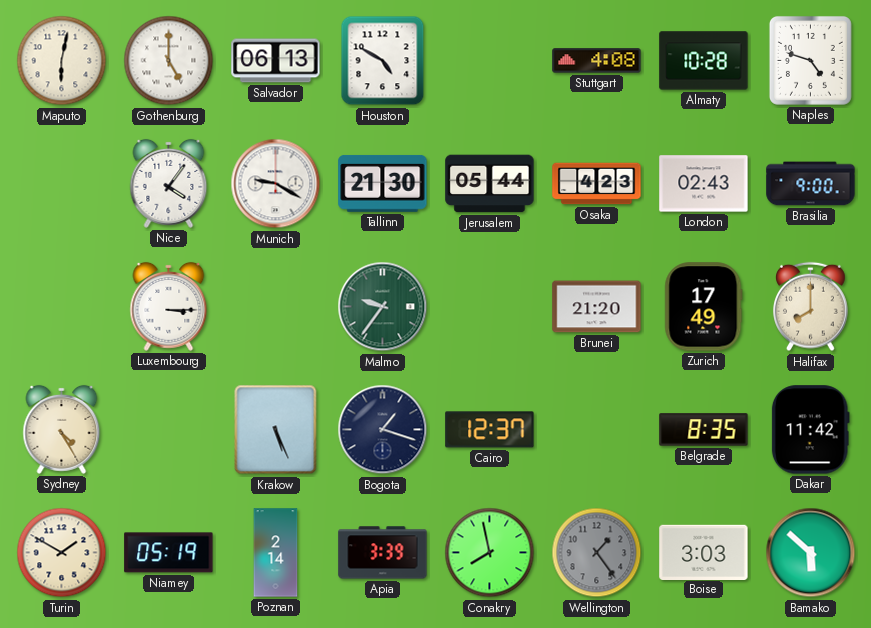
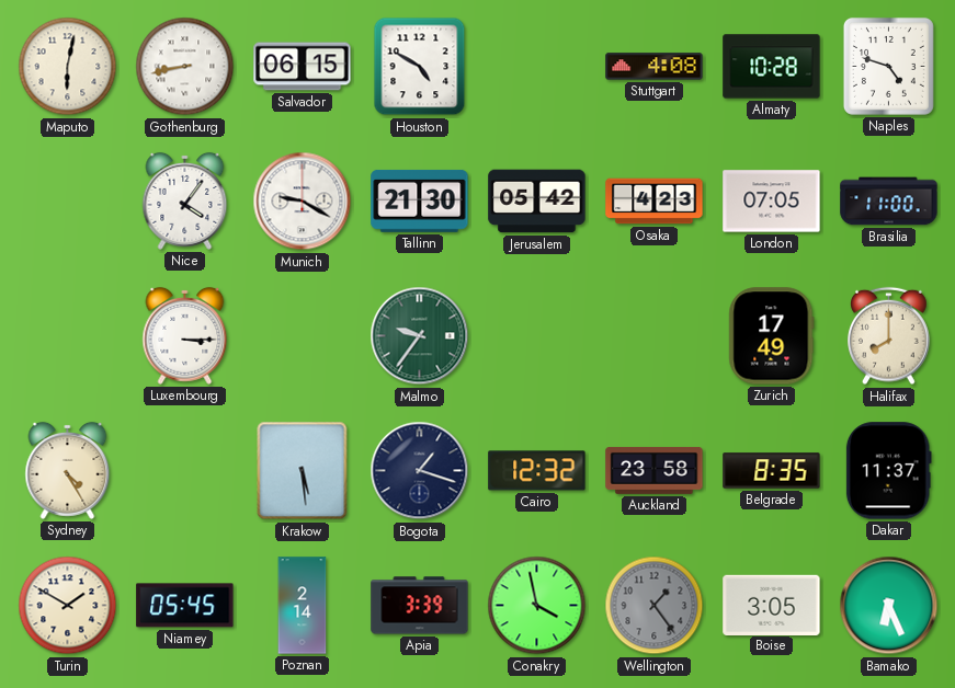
Gothenburg: 5:00 -> 8:43
Salvador: 06:13 -> 06:15
Jerusalem: 05:44 -> 05:42
London: 02:43 -> 07:05
Brasilia: 9:00 -> 11:00
Brunei: 21:20 -> none
Krakow: 5:26 -> 5:29
Cairo: 12:37 -> 12:32
Auckland: none -> 23:58
Dakar: 11:42 -> 11:37
Niamey: 05:19 -> 05:45
Conakry: 7:58 -> 3:58
Boise: 3:03 -> 3:05
Bamako: 5:52 -> 6:26
